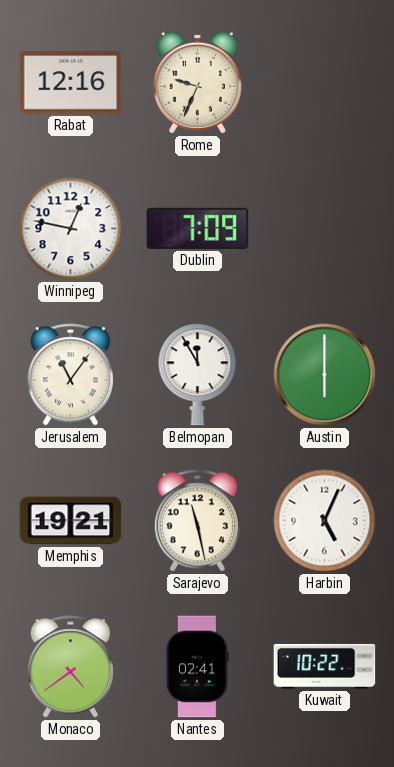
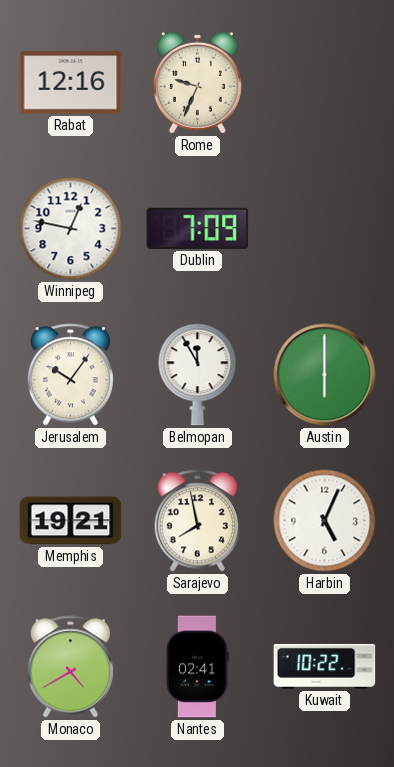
Jerusalem: 11:06 -> 10:06
Sarajevo: 11:28 -> 7:58
Monaco: 4:39 -> 4:40
